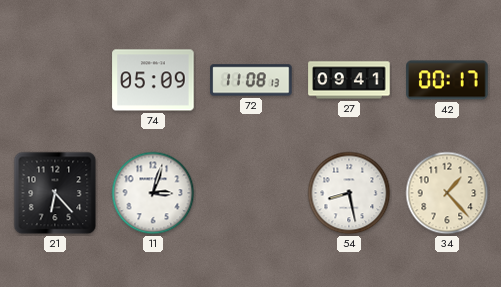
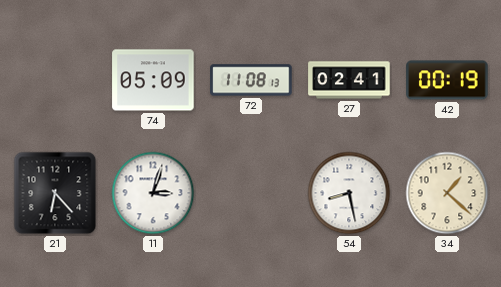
27: 09:41 -> 02:41
42: 00:17 -> 00:19
34: 1:23 -> 1:22
